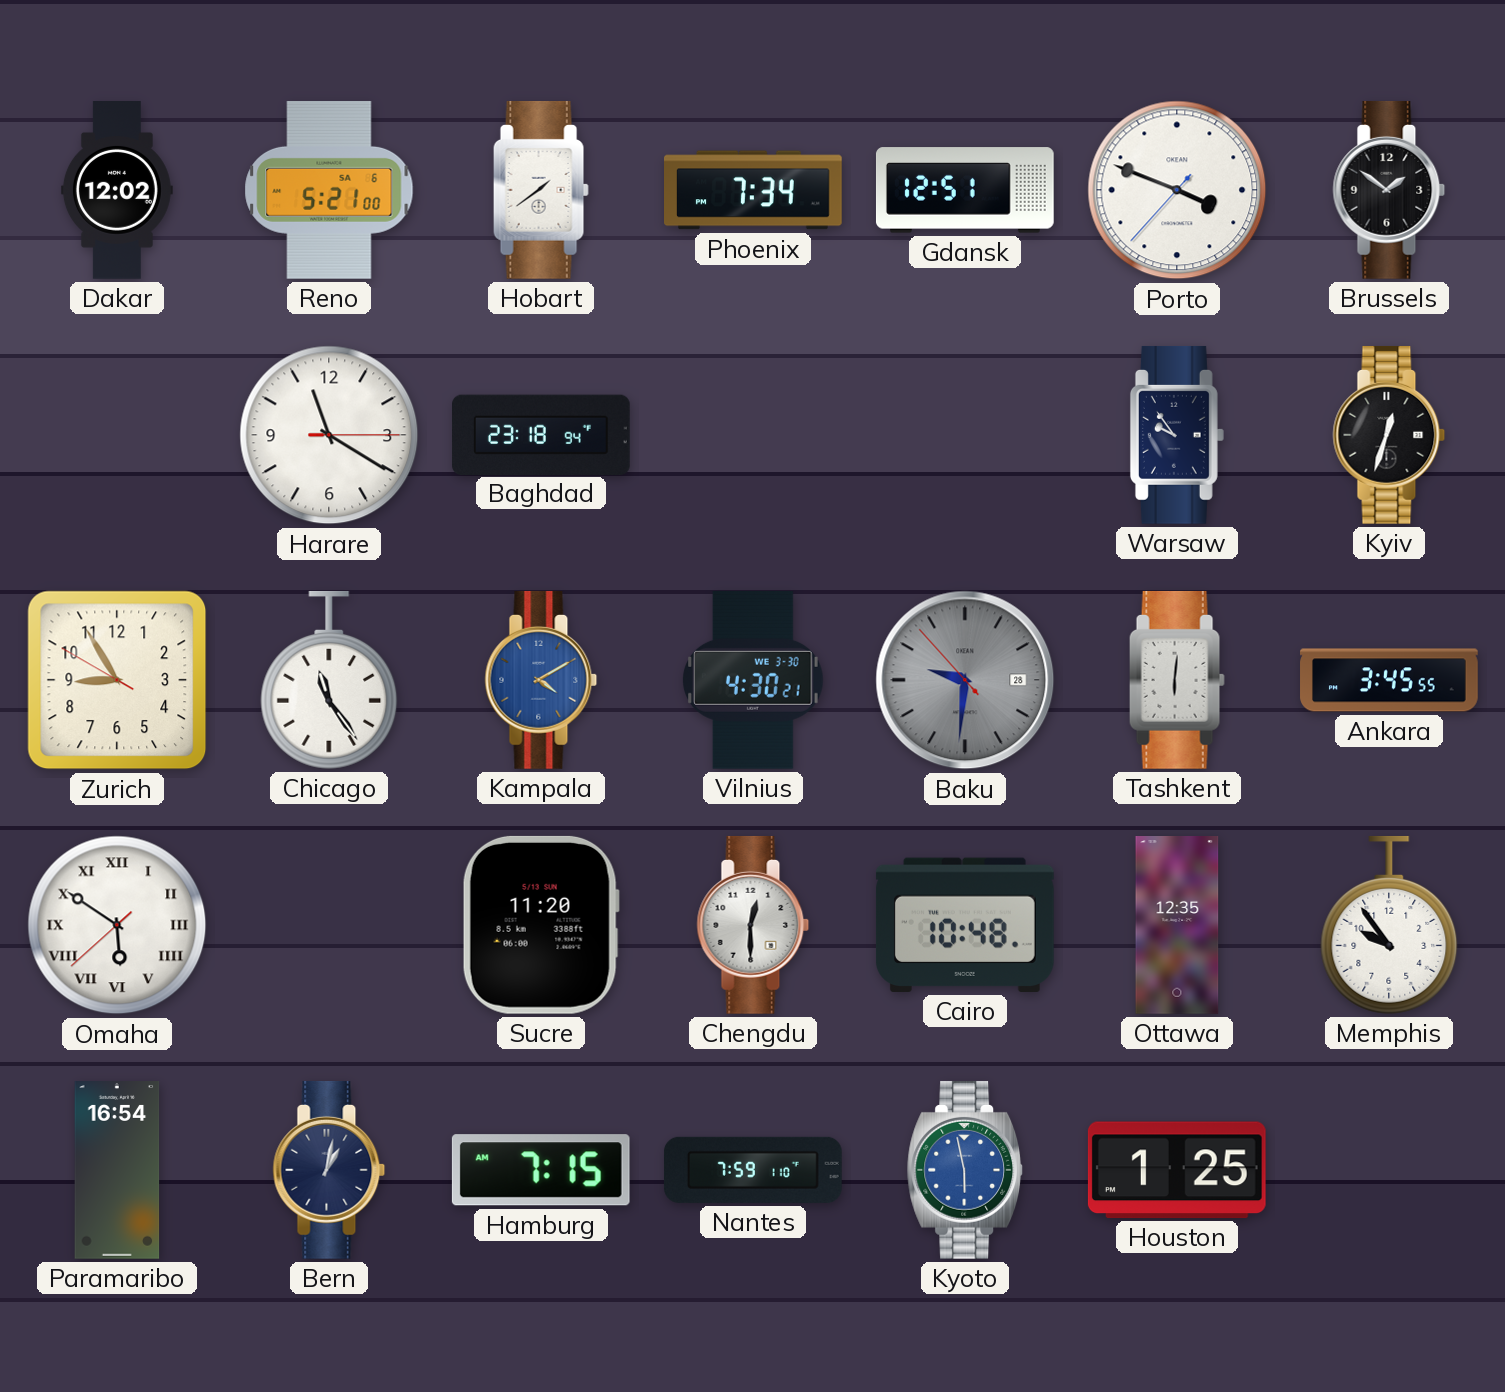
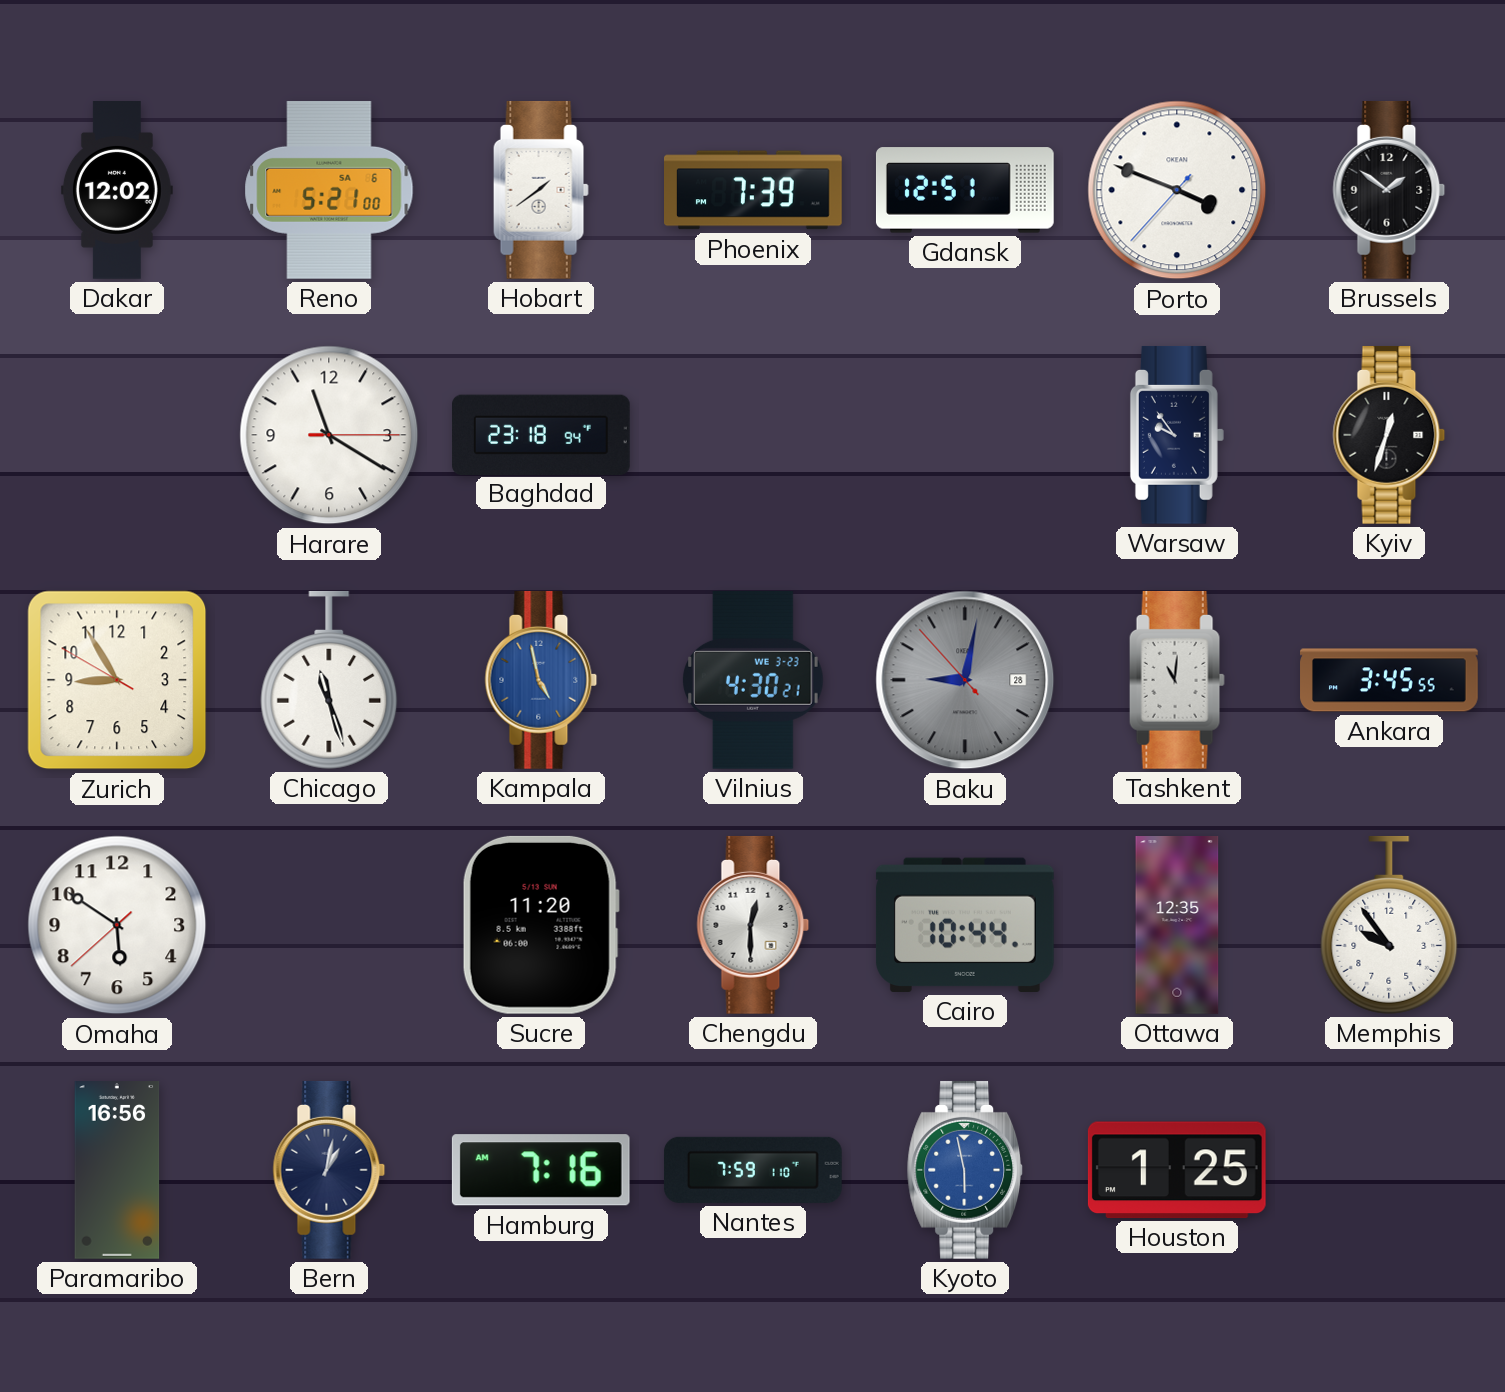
Phoenix: 7:34 -> 7:39
Chicago: 11:24 -> 11:27
Kampala: 4:10 -> 4:58
Vilnius date: WE 3-30 -> WE 3-23
Baku: 9:30 -> 9:01
Tashkent: 6:01 -> 11:01
Omaha numerals: Roman -> Arabic
Cairo: 10:48 -> 10:44
Paramaribo: 16:54 -> 16:56
Hamburg: 7:15 -> 7:16
